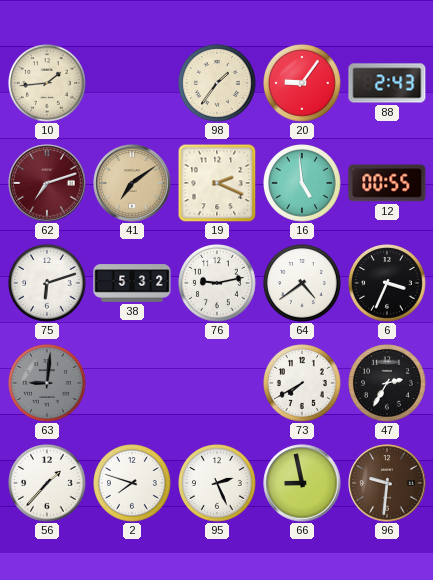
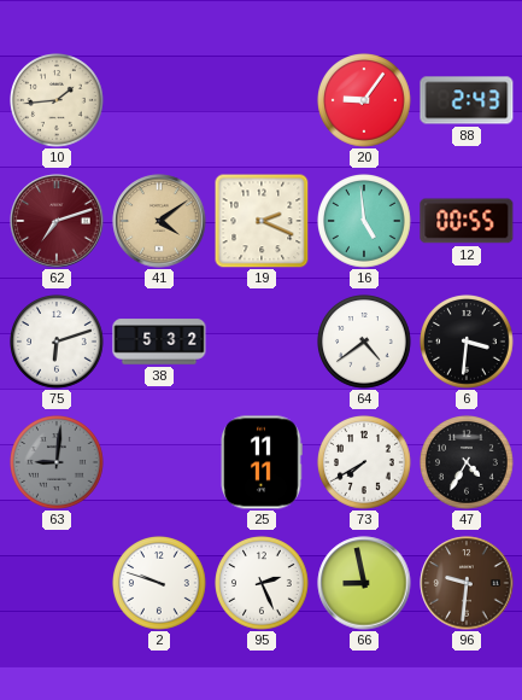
98: 1:36 -> none
41: 7:09 -> 4:09
76: 9:13 -> none
6: 3:34 -> 3:31
25: none -> 11:11
47: 2:35 -> 4:35
56: 1:37 -> none
2: 7:48 -> 9:48
